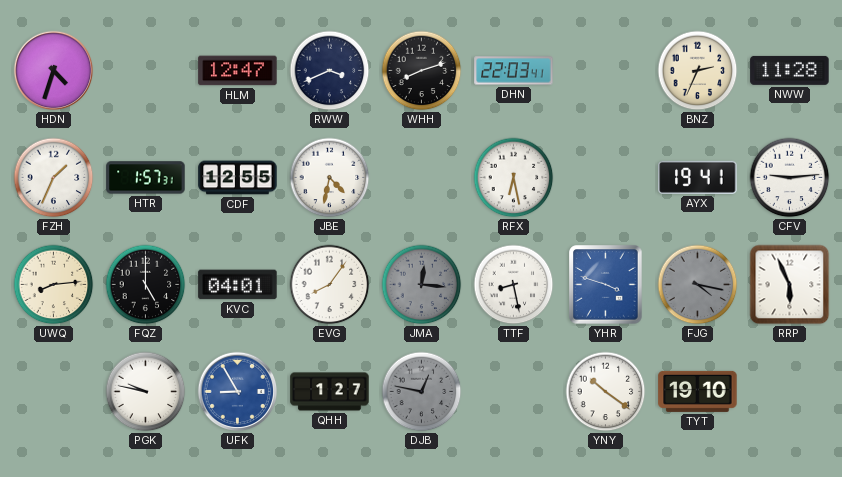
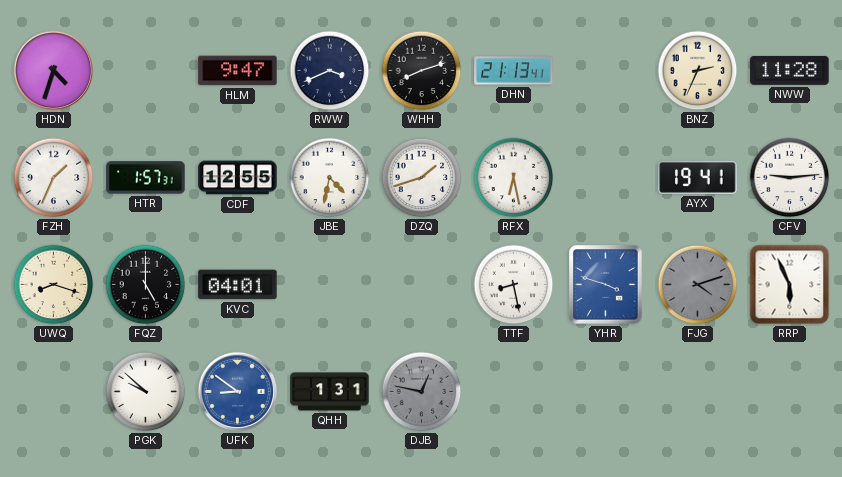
HLM: 12:47 -> 9:47
DHN: 22:03 -> 21:13
DZQ: none -> 1:42
UWQ: 8:14 -> 8:18
EVG: 8:06 -> none
JMA: 12:16 -> none
FJG: 4:17 -> 4:12
PGK: 9:47 -> 9:52
UFK: 8:55 -> 8:51
QHH: 1:27 -> 1:31
YNY: 10:21 -> none
TYT: 19:10 -> none
